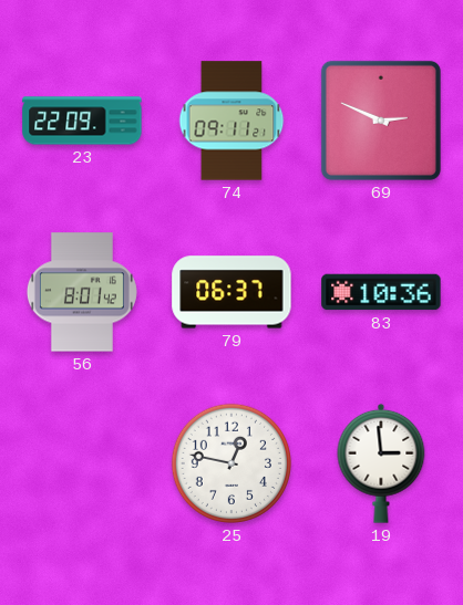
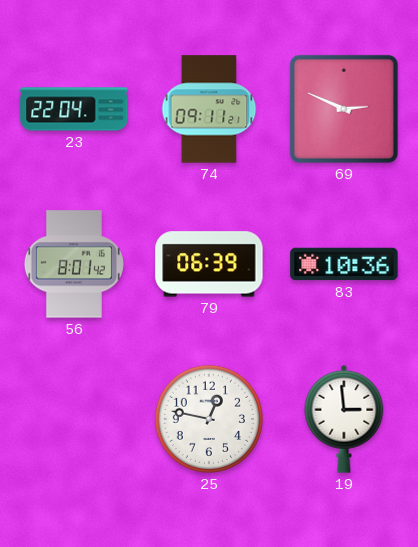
23: 22:09 -> 22:04
79: 06:37 -> 06:39
